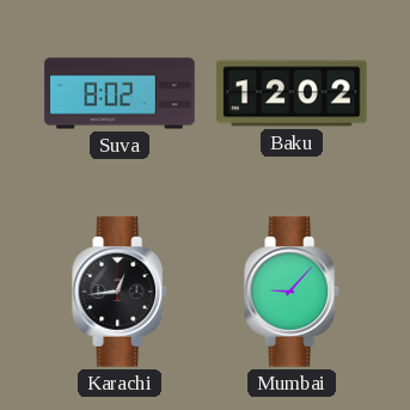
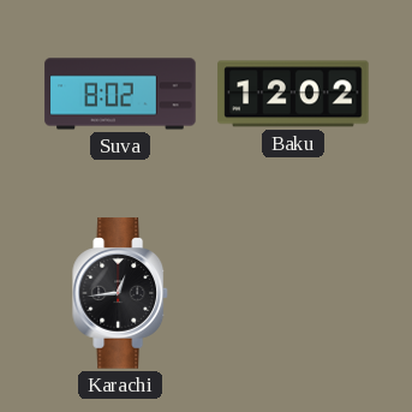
Mumbai: 9:07 -> none
